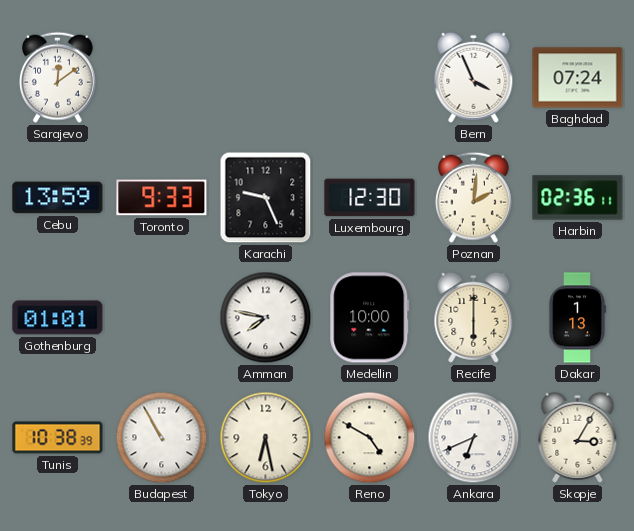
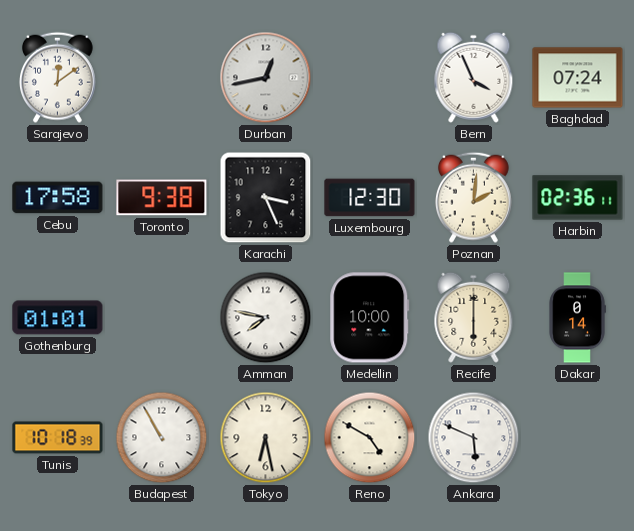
Durban: none -> 12:43
Cebu: 13:59 -> 17:58
Toronto: 9:33 -> 9:38
Karachi: 9:26 -> 3:26
Dakar: 1:13 -> 0:14
Tunis: 10:38 -> 10:18
Ankara: 6:41 -> 5:49
Skopje: 3:05 -> none
